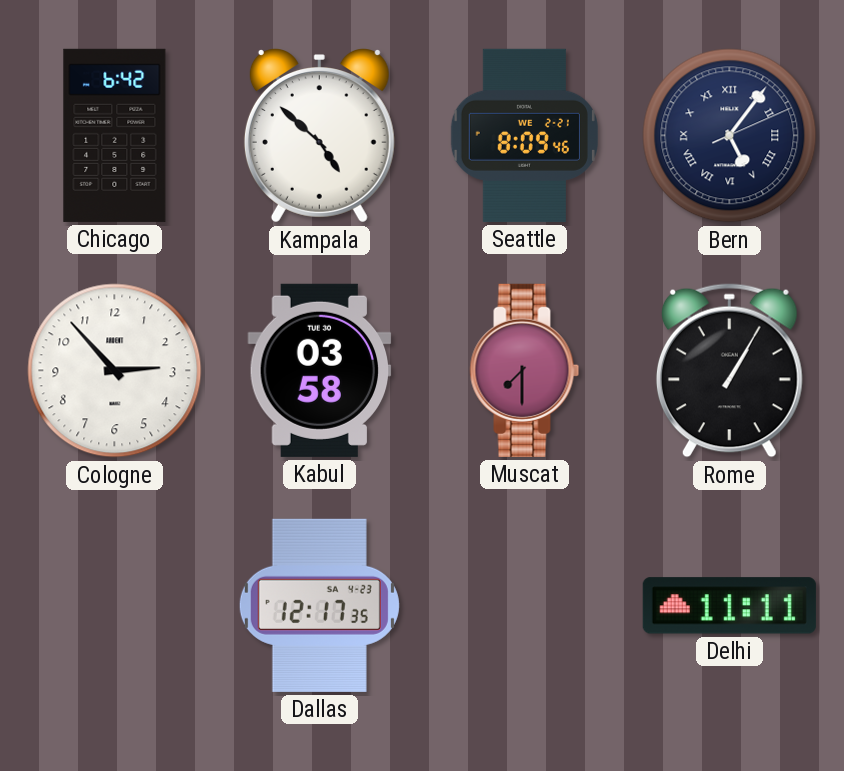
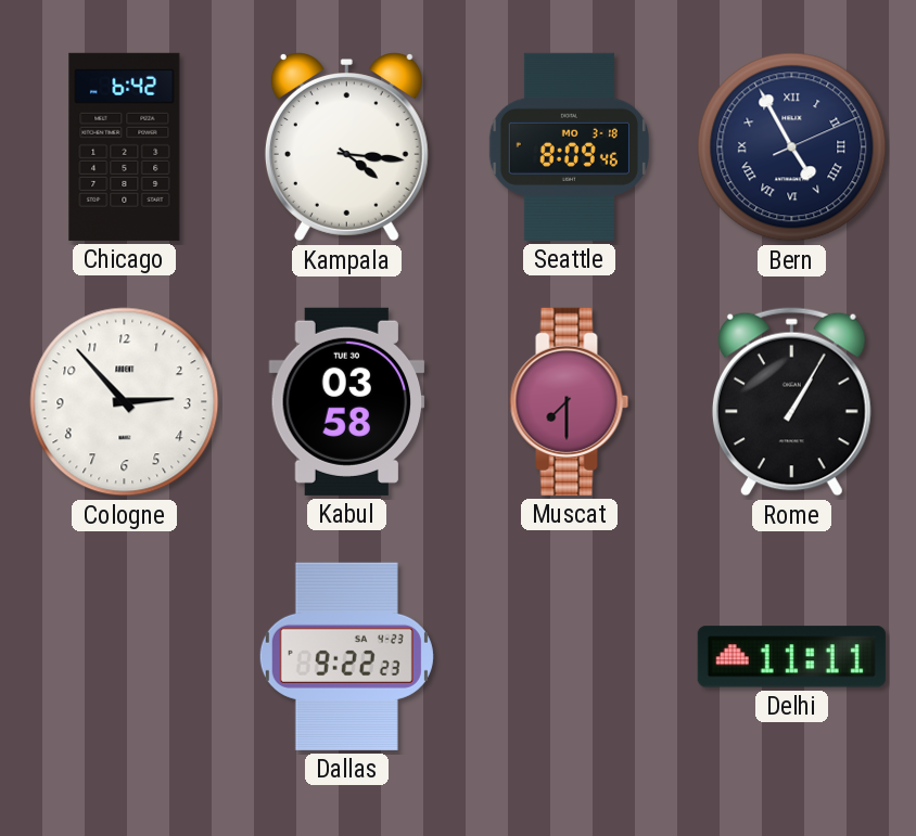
Kampala: 4:52 -> 4:16
Seattle date: WE 2-21 -> MO 3-18
Bern: 5:06 -> 4:55
Dallas: 12:17 -> 9:22
